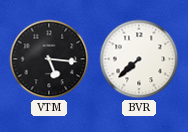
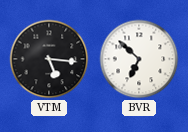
BVR: 7:38 -> 6:52
